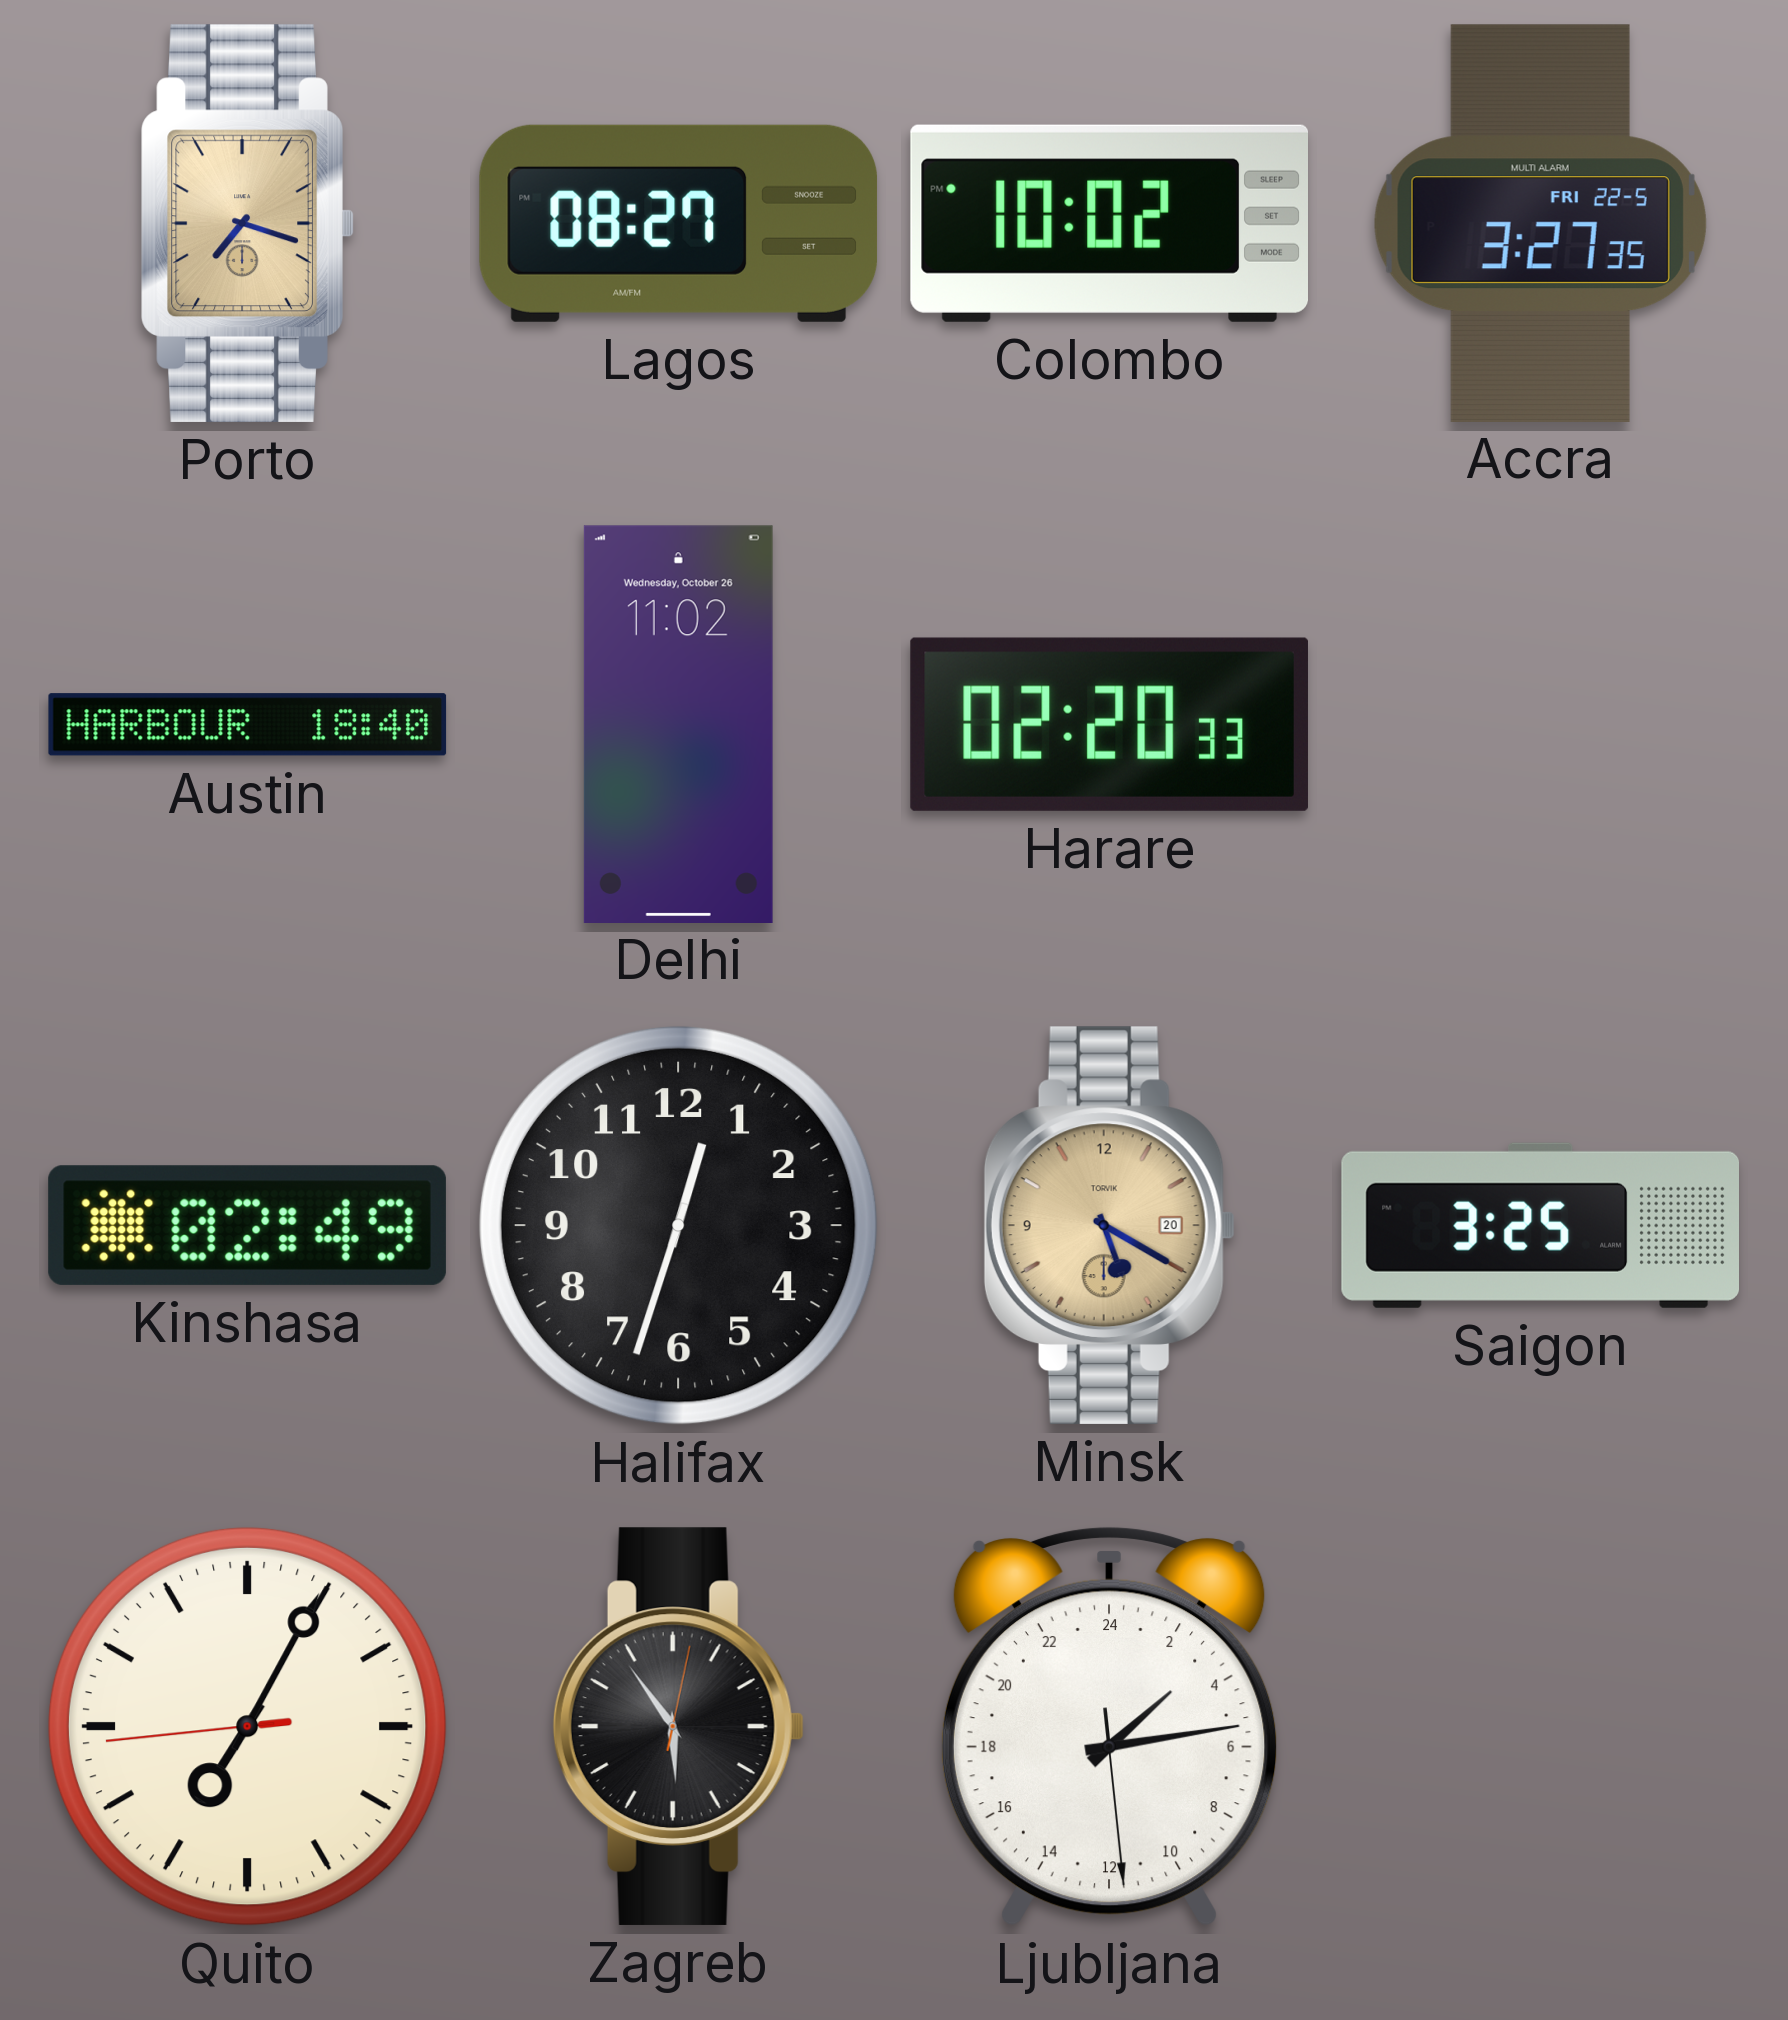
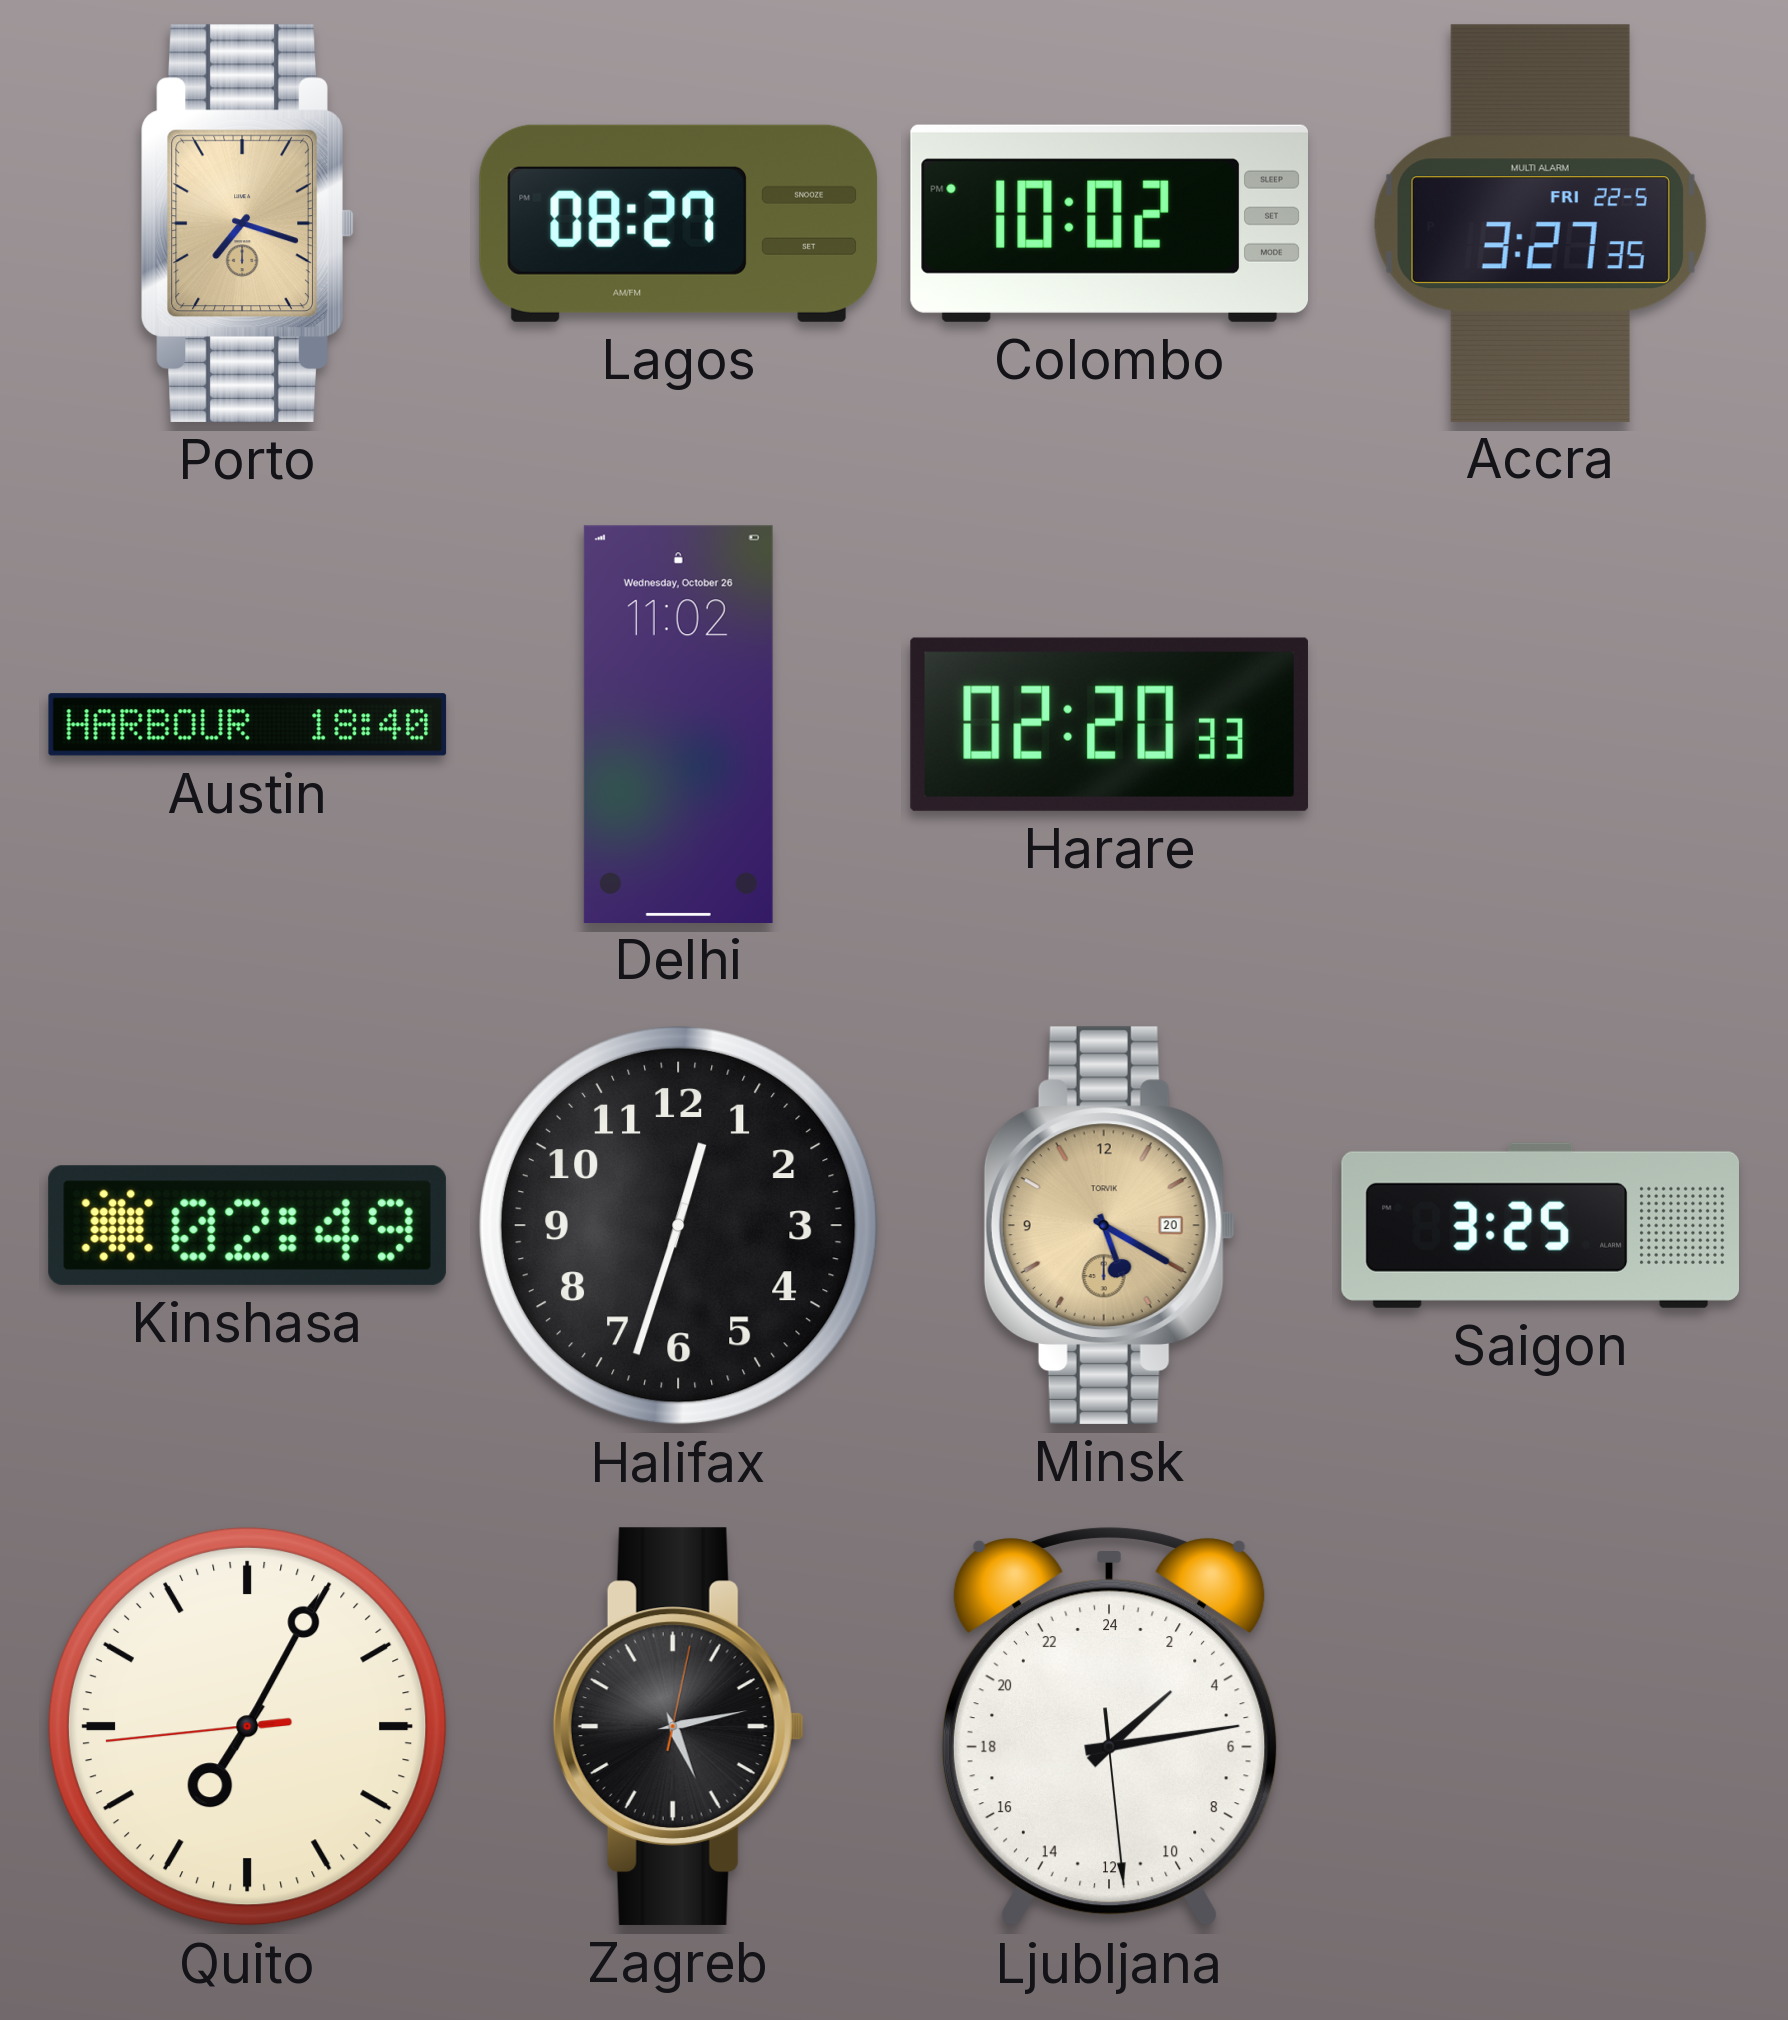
Zagreb: 5:54 -> 5:13
